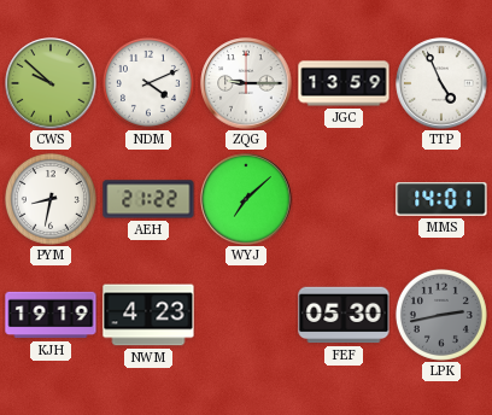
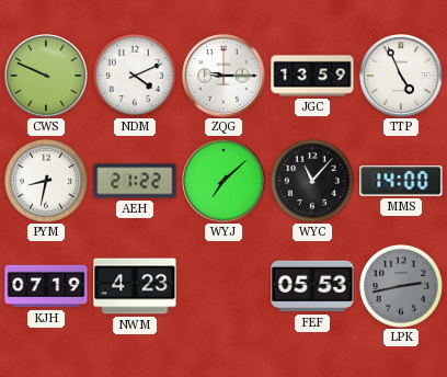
CWS: 9:52 -> 9:49
WYC: none -> 11:07
MMS: 14:01 -> 14:00
KJH: 19:19 -> 07:19
FEF: 05:30 -> 05:53
